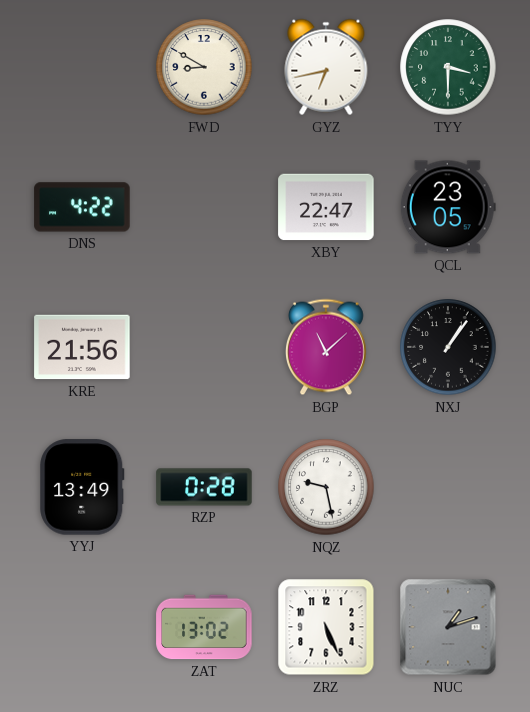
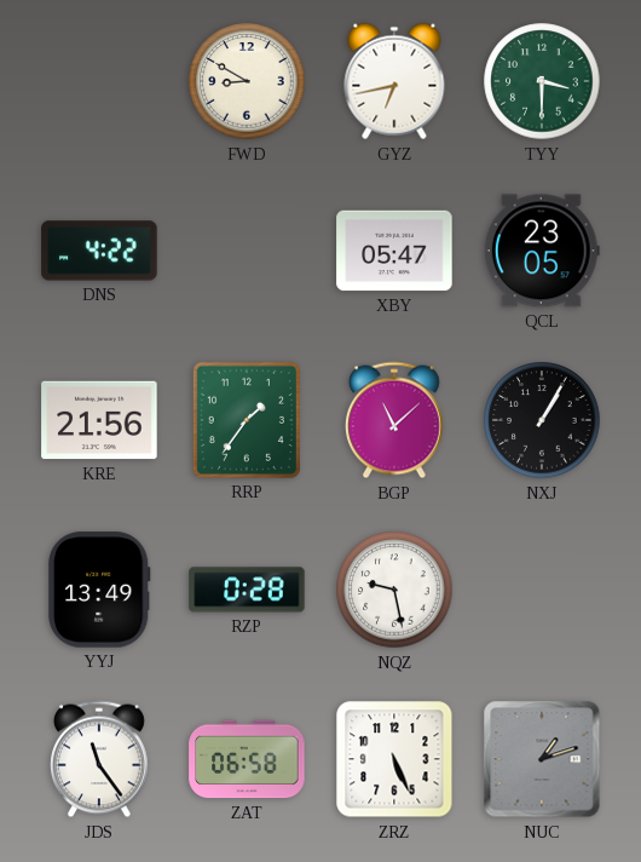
XBY: 22:47 -> 05:47
RRP: none -> 1:36
NXJ: 1:06 -> 1:05
JDS: none -> 11:24
ZAT: 13:02 -> 06:58
